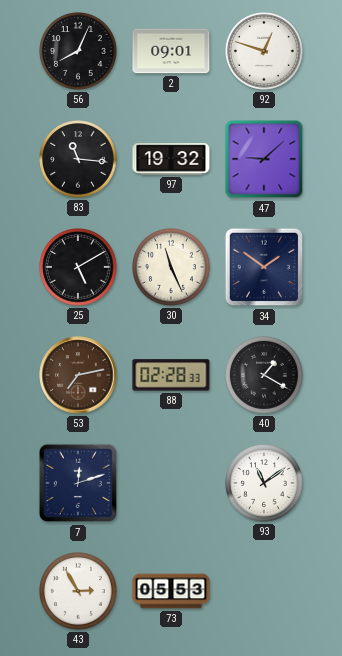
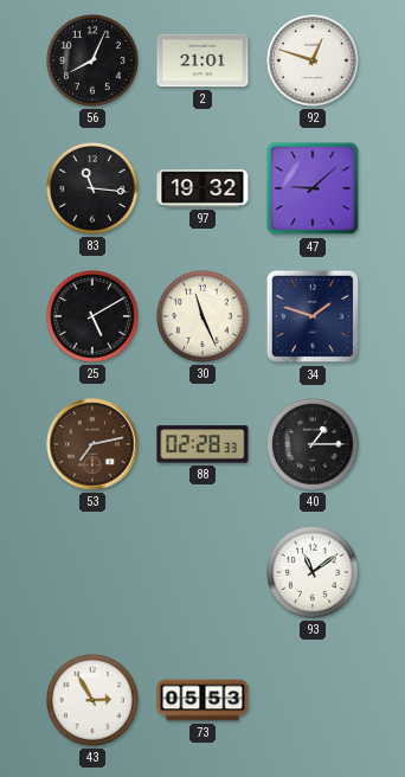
2: 09:01 -> 21:01
34: 1:51 -> 1:48
40: 1:20 -> 1:15
7: 12:12 -> none
